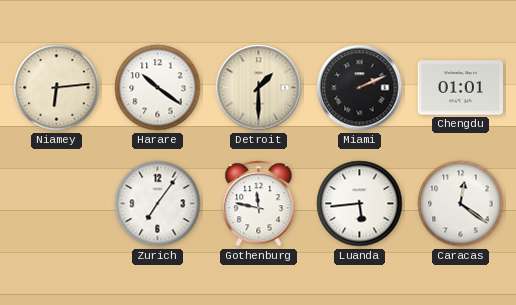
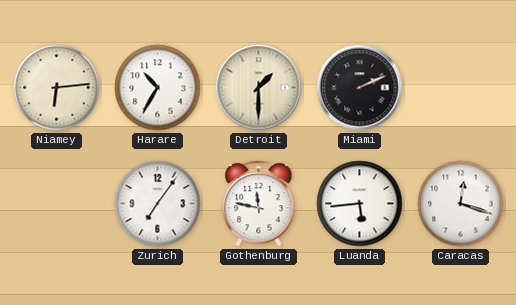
Harare: 10:21 -> 10:35
Chengdu: 01:01 -> none
Caracas: 12:21 -> 12:18
